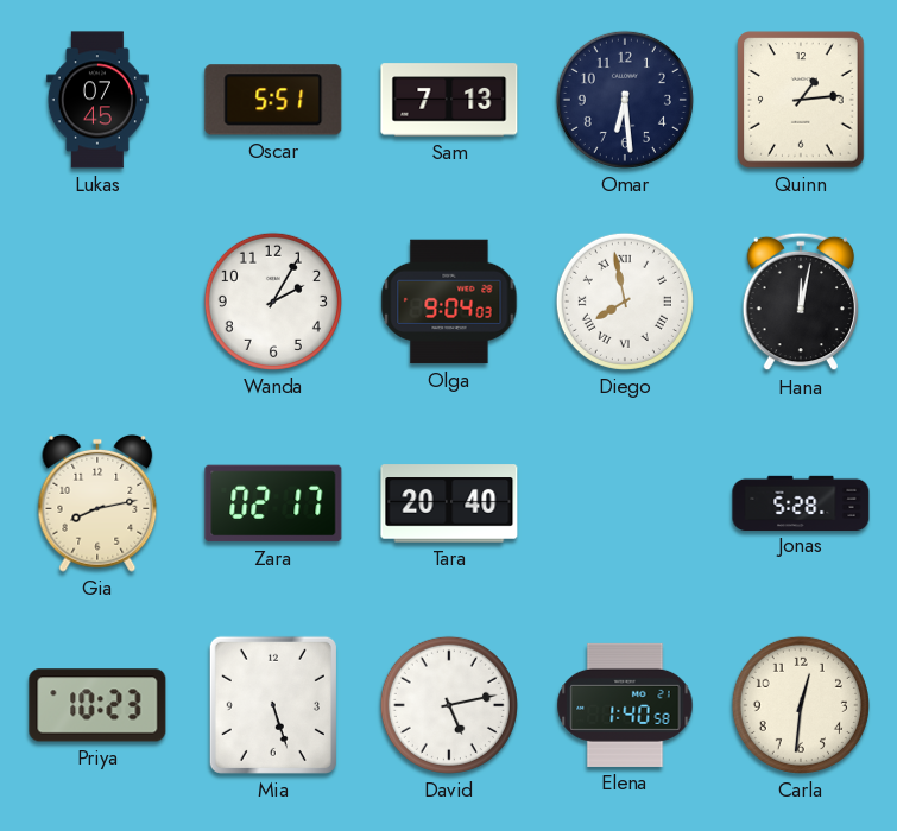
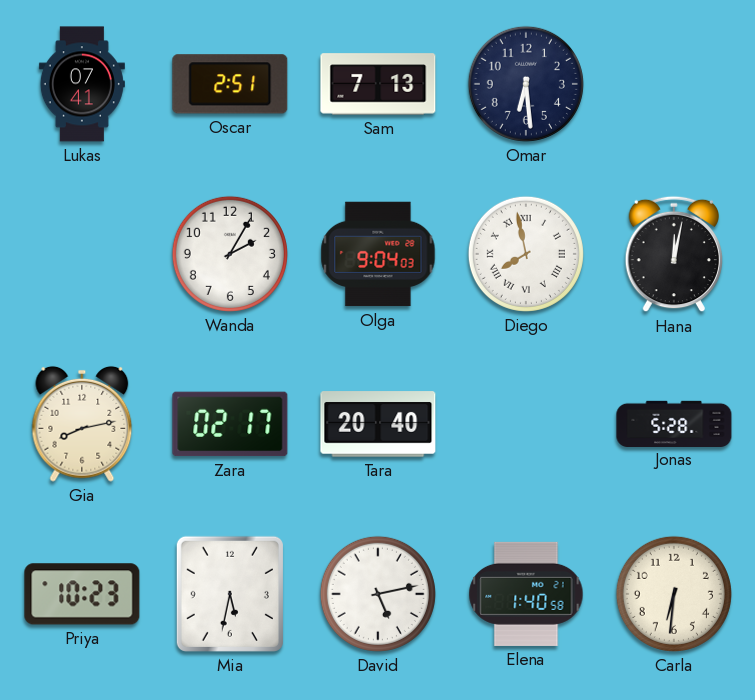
Lukas: 07:45 -> 07:41
Oscar: 5:51 -> 2:51
Quinn: 1:14 -> none
Mia: 5:27 -> 5:32
Carla: 12:31 -> 6:31
